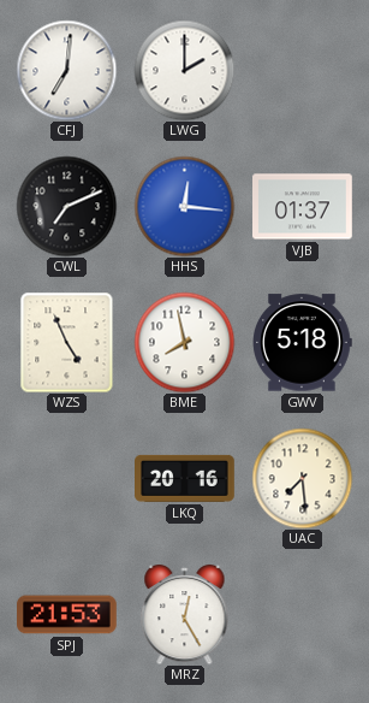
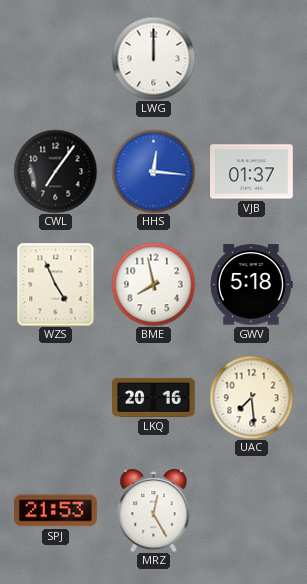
CFJ: 7:01 -> none
LWG: 2:00 -> 12:00
CWL: 7:11 -> 7:06
